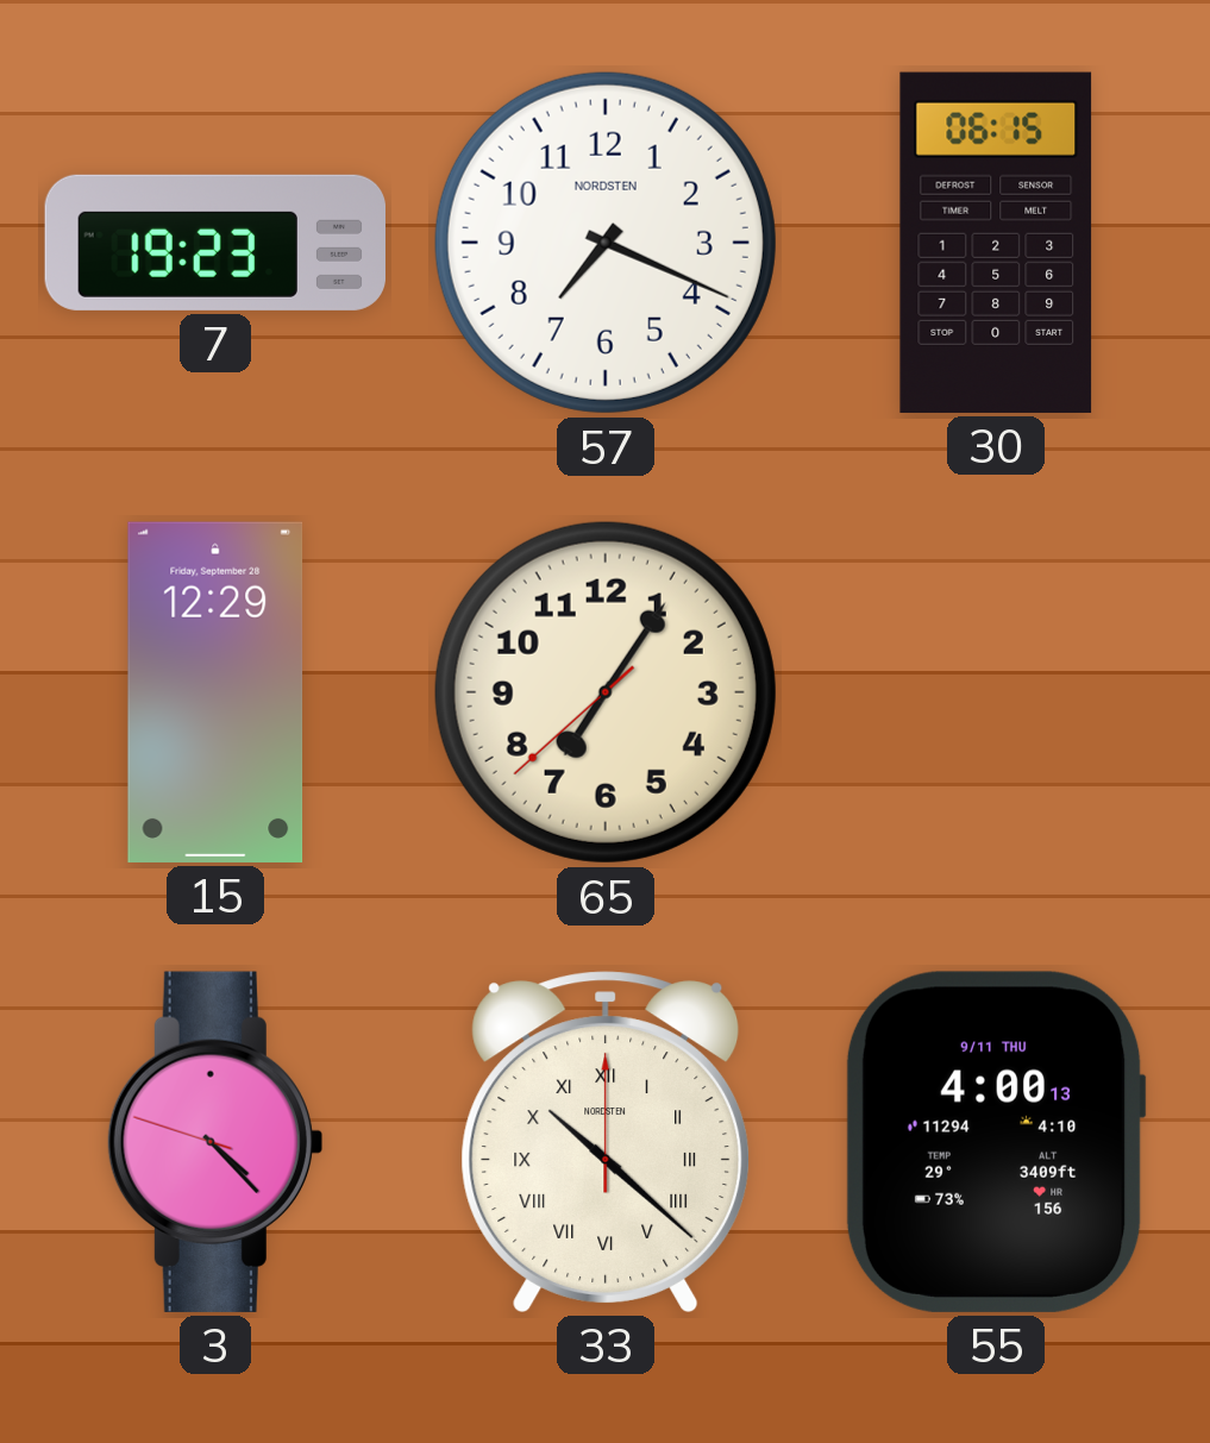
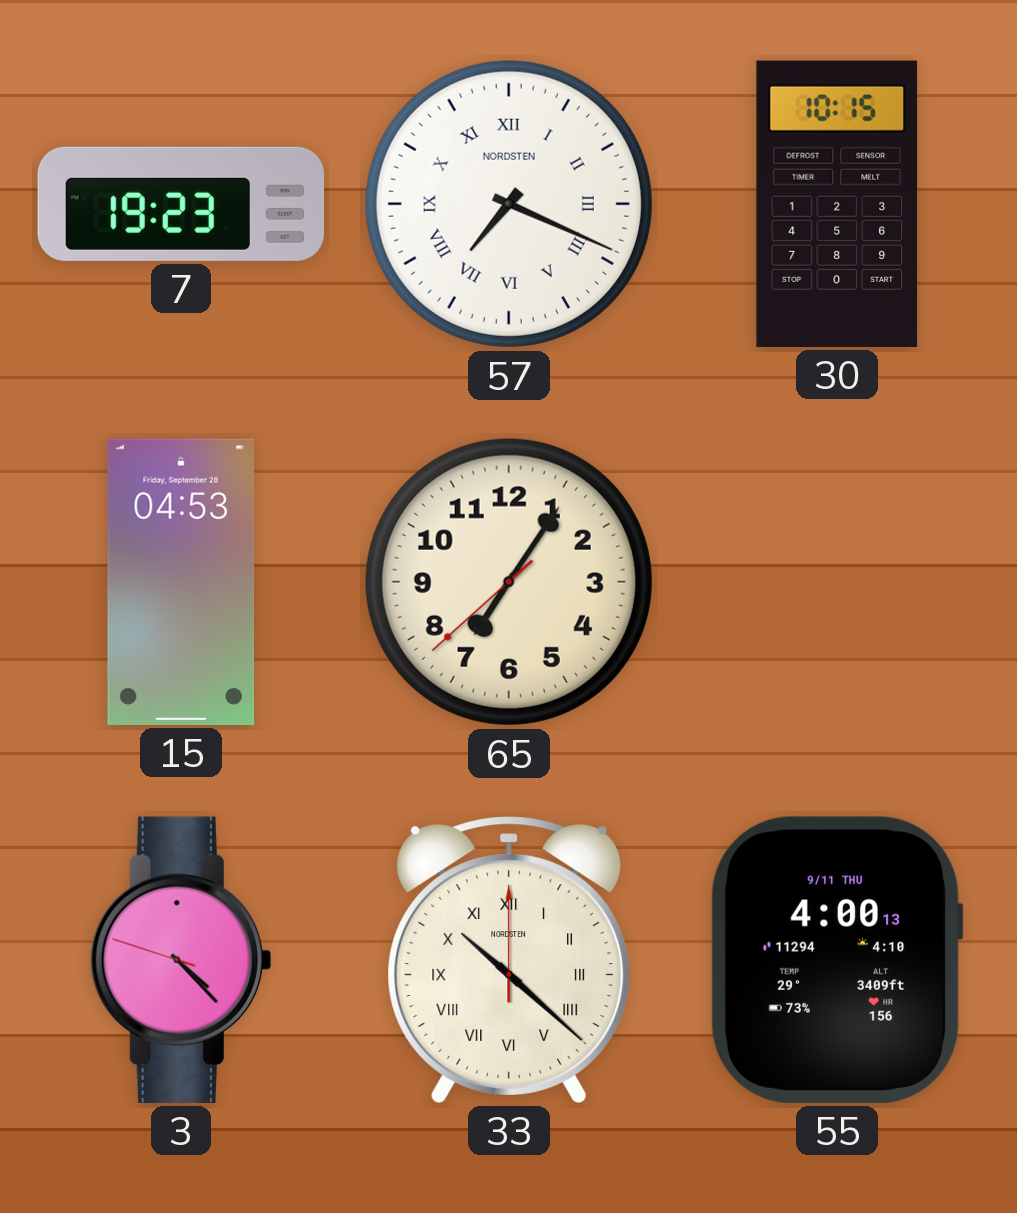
57 numerals: Arabic -> Roman
30: 06:15 -> 10:15
15: 12:29 -> 04:53
